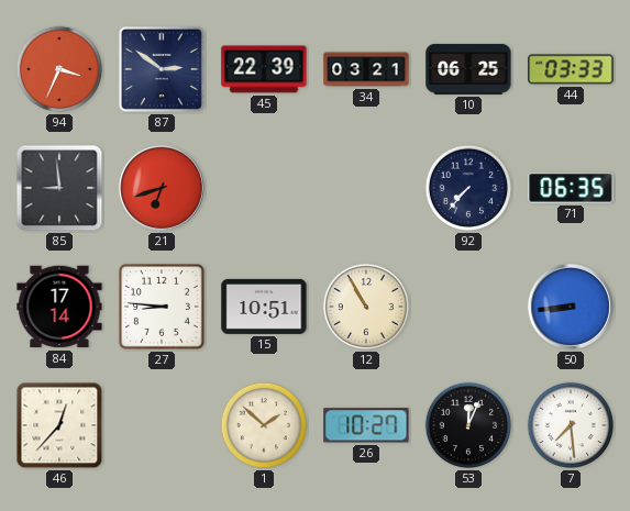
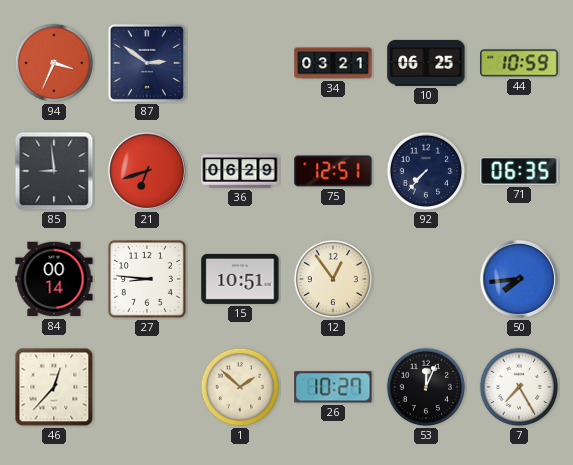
45: 22:39 -> none
44: 03:33 -> 10:59
36: none -> 06:29
75: none -> 12:51
84: 17:14 -> 00:14
12: 10:55 -> 12:54
50: 8:44 -> 7:44
7: 7:29 -> 7:25
